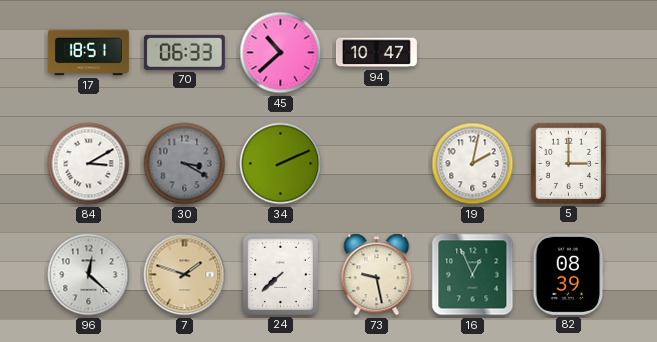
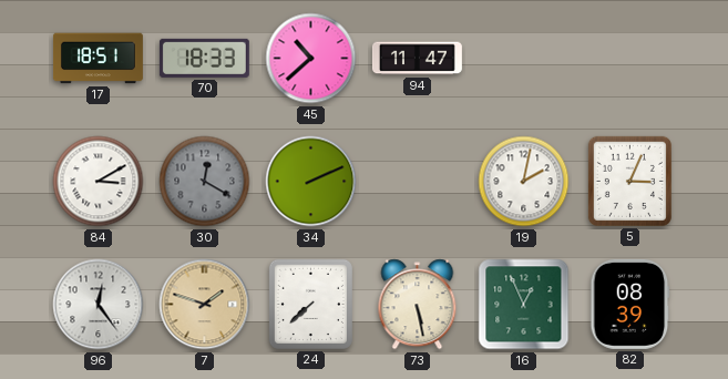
70: 06:33 -> 18:33
94: 10:47 -> 11:47
30: 3:20 -> 12:20
5: 3:00 -> 3:04
96: 12:22 -> 12:24
73: 9:28 -> 5:28
